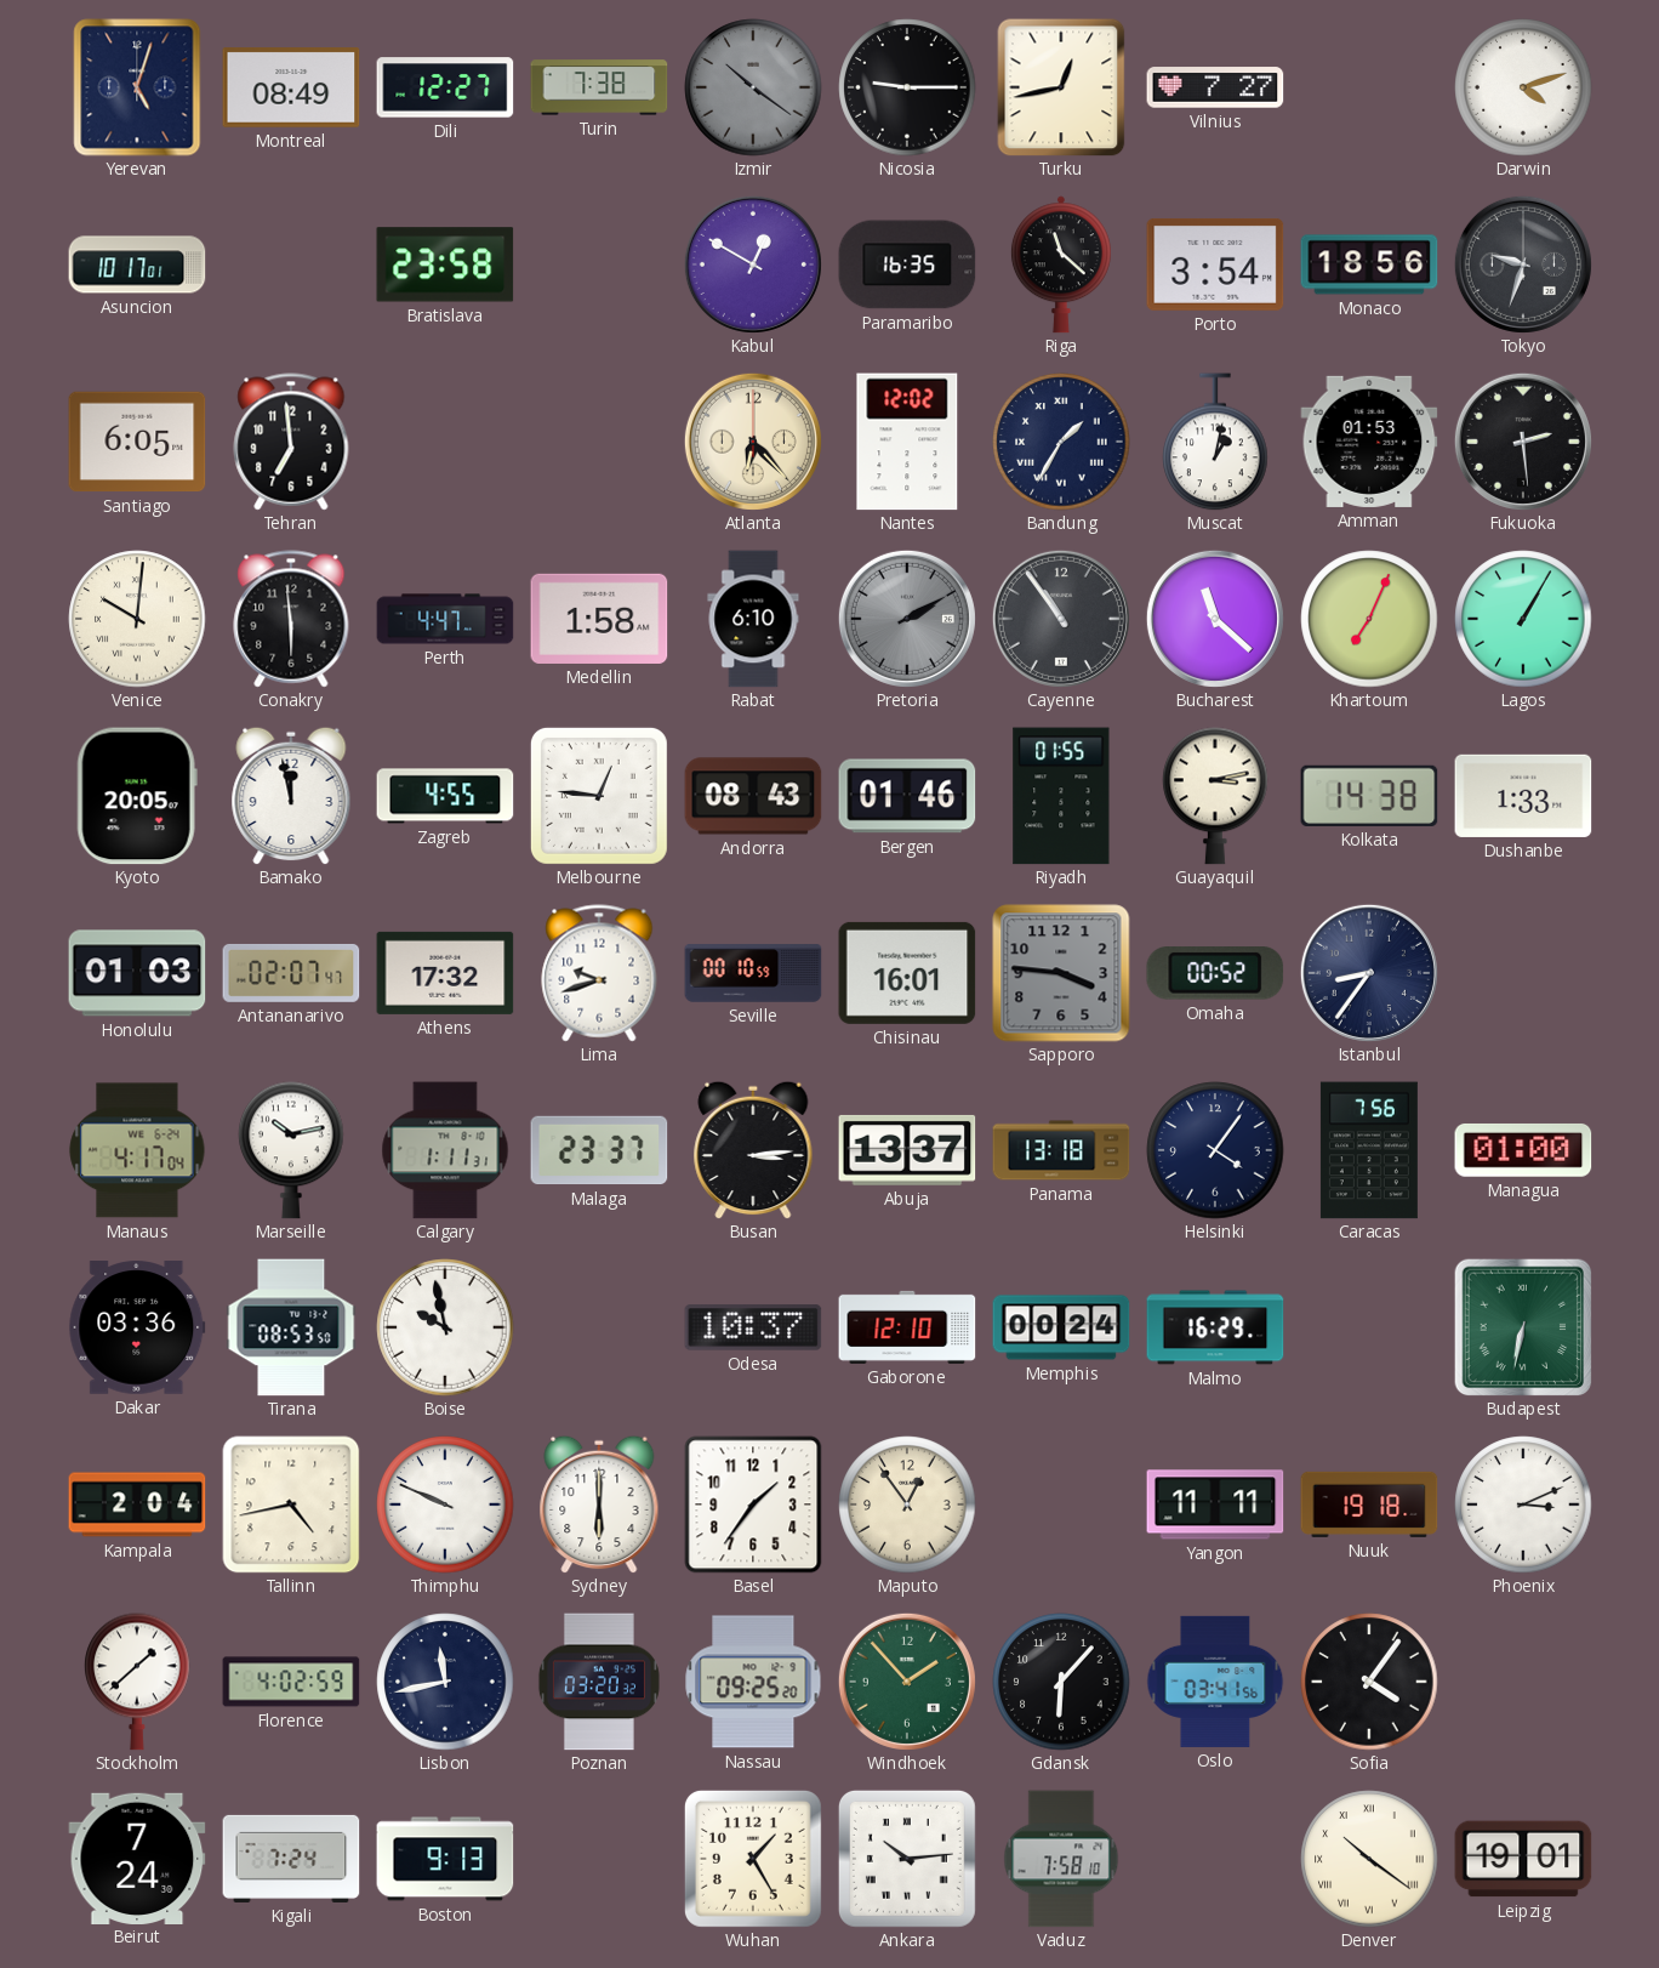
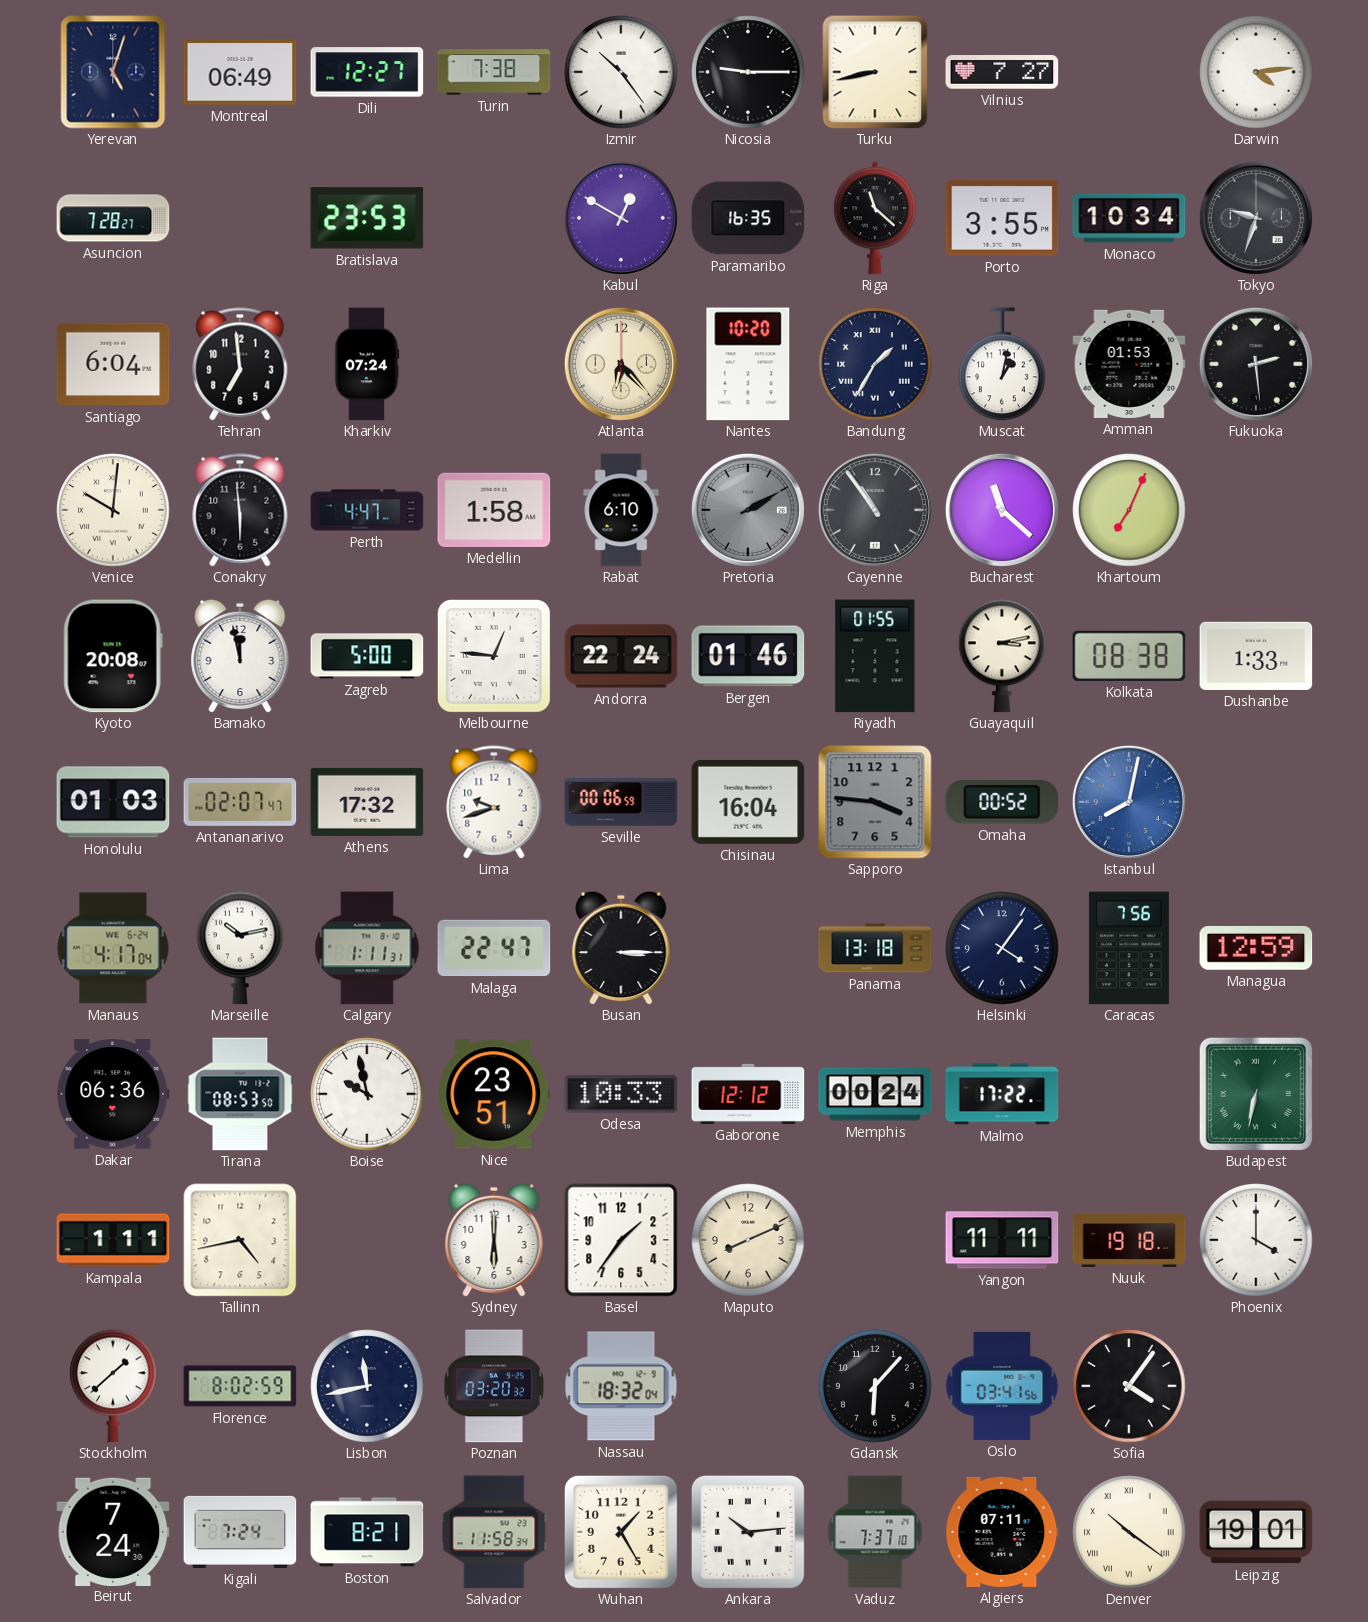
Montreal: 08:49 -> 06:49
Izmir: 10:21 -> 10:24
Izmir dial: grey -> white
Turku: 12:43 -> 8:43
Darwin: 4:12 -> 4:14
Asuncion: 10:17 -> 7:28
Bratislava: 23:58 -> 23:53
Porto: 3:54 -> 3:55
Monaco: 18:56 -> 10:34
Santiago: 6:05 -> 6:04
Kharkiv: none -> 07:24
Nantes: 12:02 -> 10:20
Lagos: 1:05 -> none
Kyoto: 20:05 -> 20:08
Zagreb: 4:55 -> 5:00
Andorra: 08:43 -> 22:24
Kolkata: 14:38 -> 08:38
Seville: 00:10 -> 00:06
Chisinau: 16:01 -> 16:04
Istanbul: 8:36 -> 8:02
Istanbul dial: navy -> blue
Malaga: 23:37 -> 22:47
Busan: 3:14 -> 3:15
Abuja: 13:37 -> none
Managua: 01:00 -> 12:59
Dakar: 03:36 -> 06:36
Nice: none -> 23:51
Odesa: 10:37 -> 10:33
Gaborone: 12:10 -> 12:12
Malmo: 16:29 -> 17:22
Kampala: 2:04 -> 1:11
Thimphu: 9:49 -> none
Maputo: 12:54 -> 8:11
Phoenix: 3:11 -> 4:00
Florence: 4:02 -> 8:02
Nassau: 09:25 -> 18:32
Windhoek: 1:53 -> none
Boston: 9:13 -> 8:21
Salvador: none -> 11:58
Vaduz: 7:58 -> 7:37
Algiers: none -> 07:11
